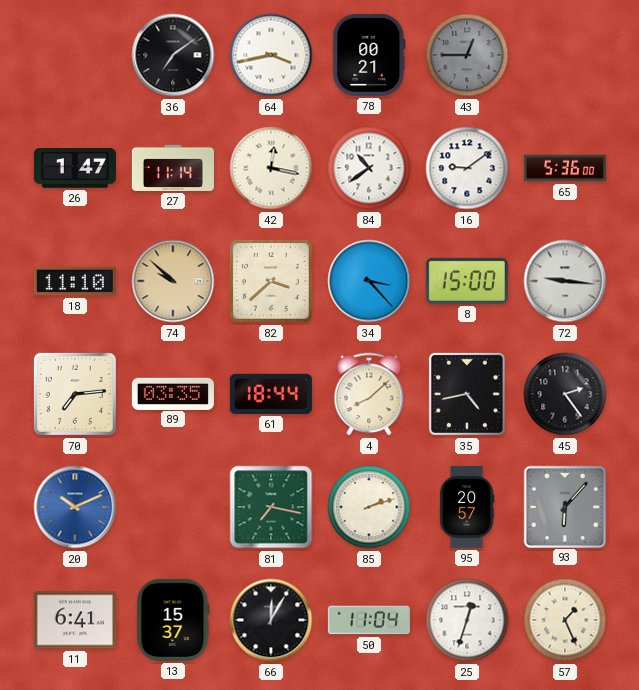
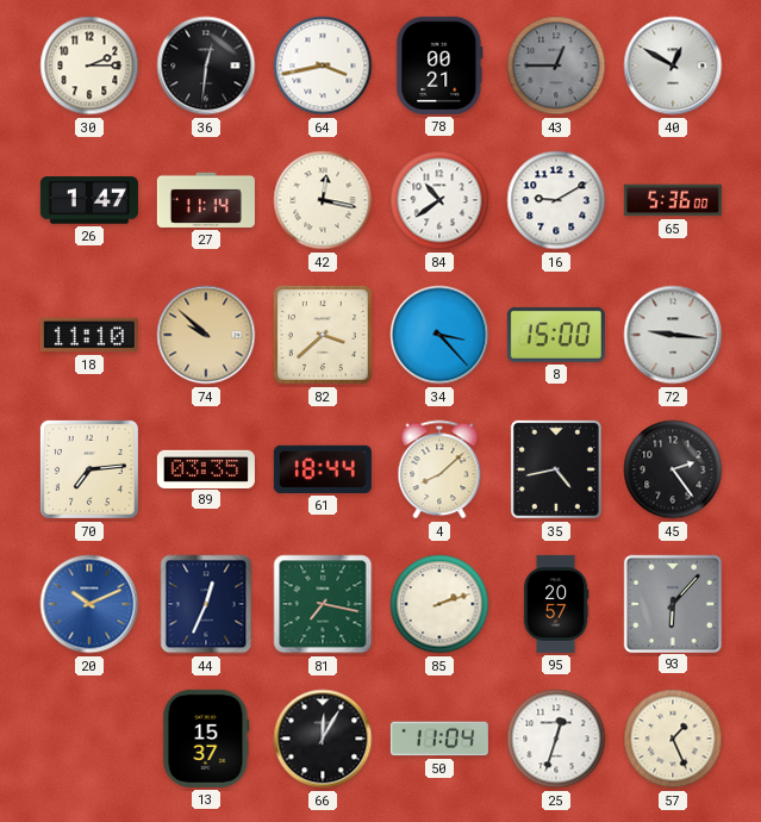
30: none -> 2:15
36: 7:09 -> 12:31
40: none -> 12:50
16: 9:09 -> 9:10
44: none -> 12:34
11: 6:41 -> none
